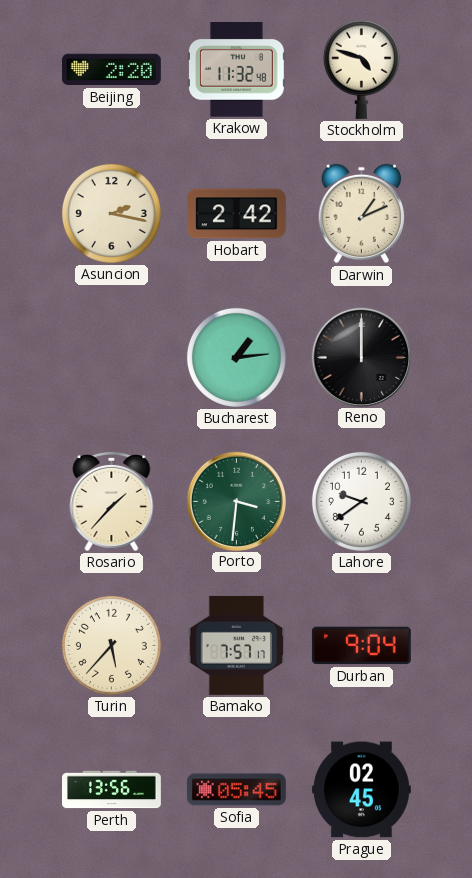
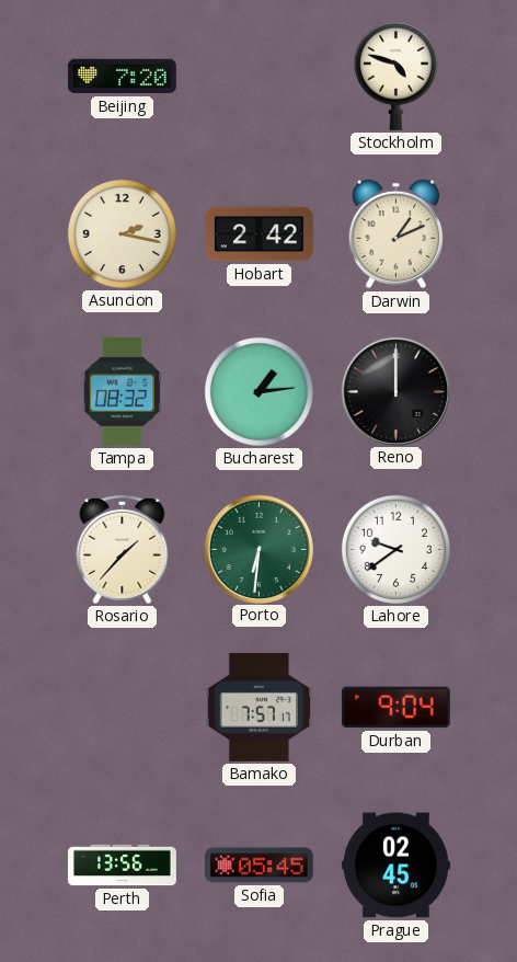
Beijing: 2:20 -> 7:20
Krakow: 11:32 -> none
Tampa: none -> 08:32
Porto: 3:31 -> 6:31
Turin: 5:37 -> none
